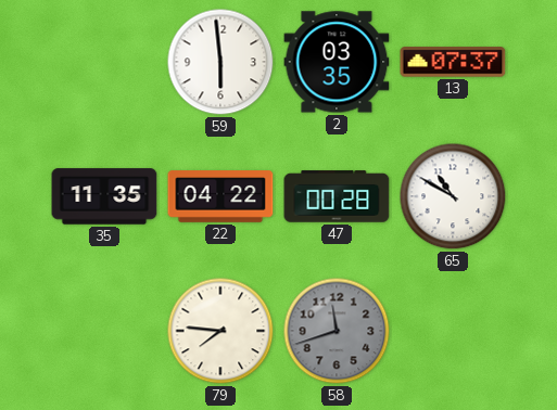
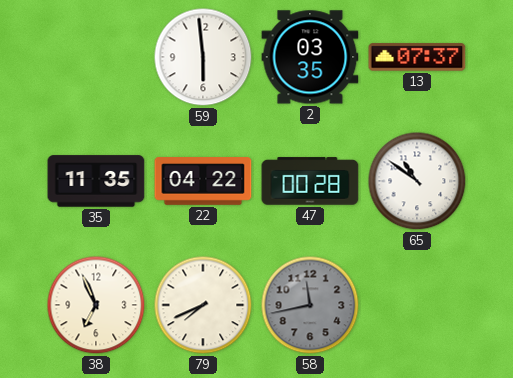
65: 10:50 -> 10:51
38: none -> 6:56
79: 7:46 -> 7:41
58: 11:42 -> 11:43
